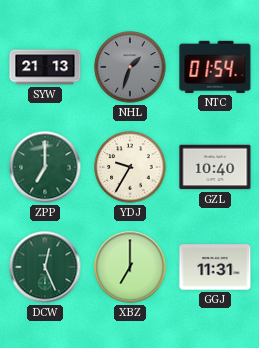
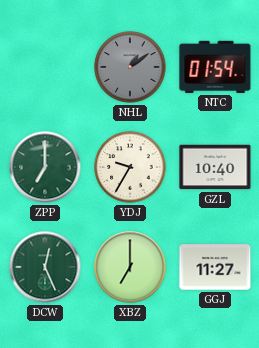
SYW: 21:13 -> none
NHL: 1:33 -> 1:09
GGJ: 11:31 -> 11:27
